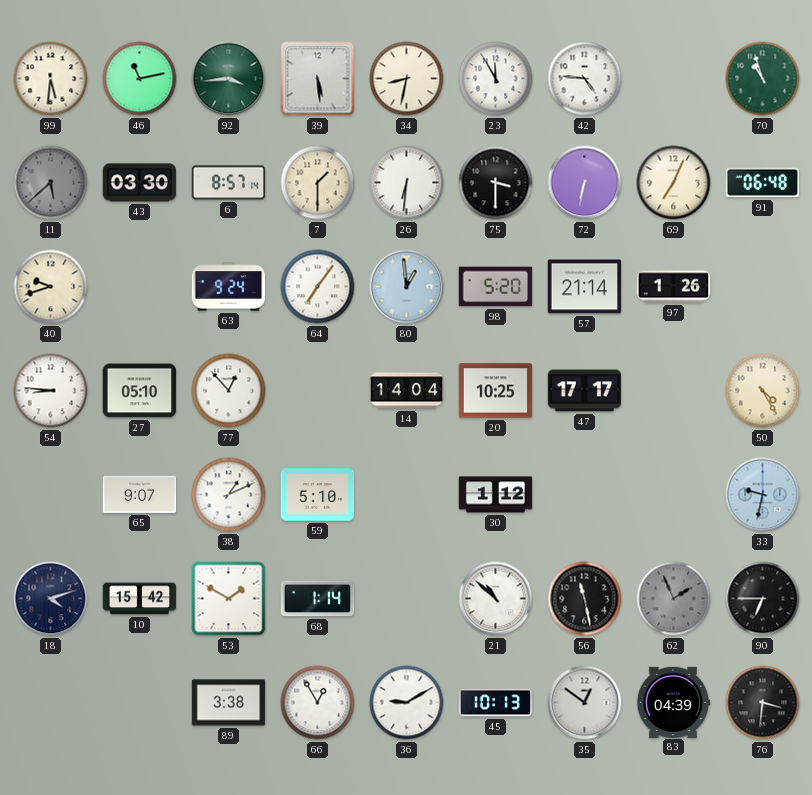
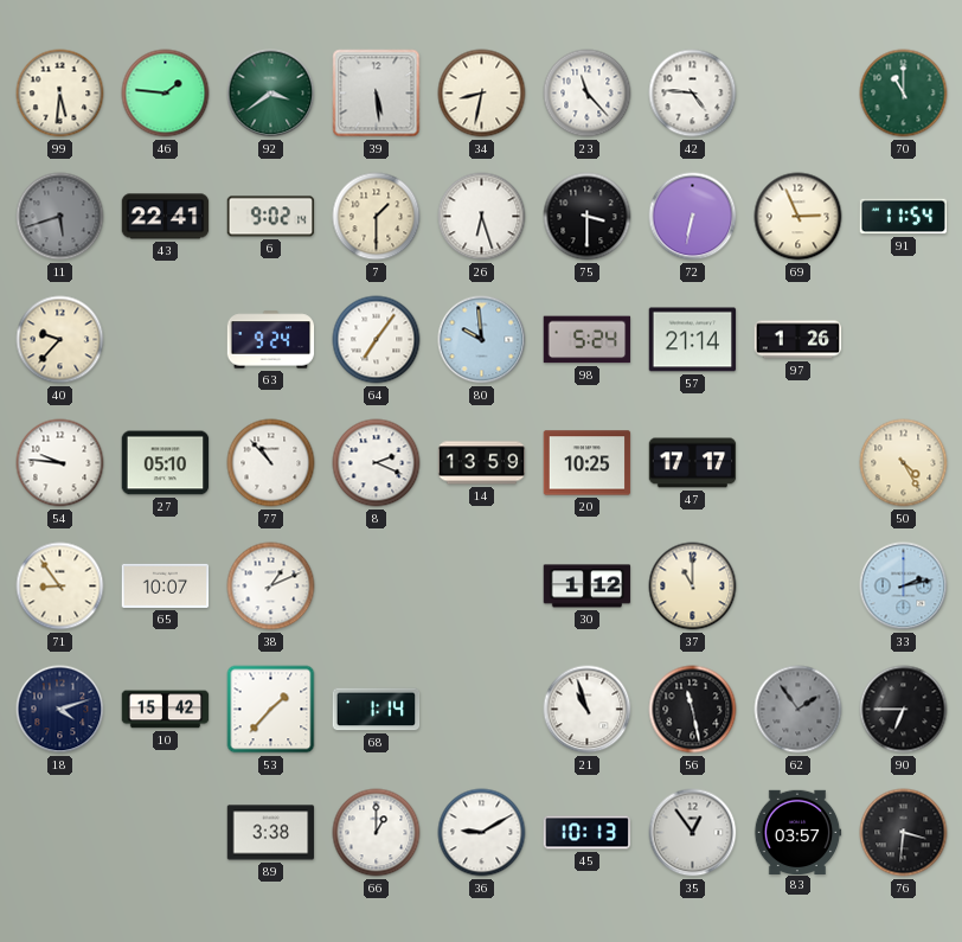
46: 11:13 -> 1:46
92: 3:44 -> 3:39
23: 11:55 -> 11:23
70: 10:57 -> 11:00
11: 5:38 -> 5:42
43: 03:30 -> 22:41
6: 8:57 -> 9:02
26: 6:31 -> 6:27
69: 7:04 -> 2:56
91: 06:48 -> 11:54
40: 9:42 -> 9:37
80: 12:59 -> 9:59
98: 5:20 -> 5:24
54: 8:46 -> 9:46
77: 12:53 -> 10:53
8: none -> 2:19
14: 14:04 -> 13:59
71: none -> 8:54
65: 9:07 -> 10:07
59: 5:10 -> none
37: none -> 11:00
33: 9:32 -> 2:13
53: 1:50 -> 1:37
21: 10:52 -> 10:57
62: 1:56 -> 1:54
66: 12:55 -> 1:00
35: 12:51 -> 12:54
83: 04:39 -> 03:57
